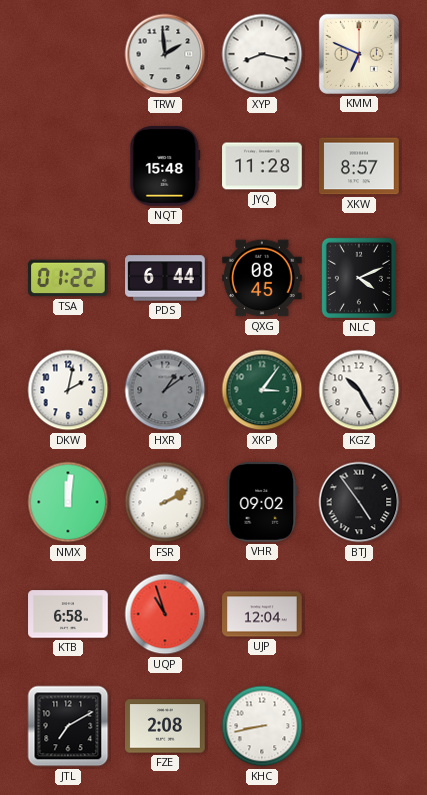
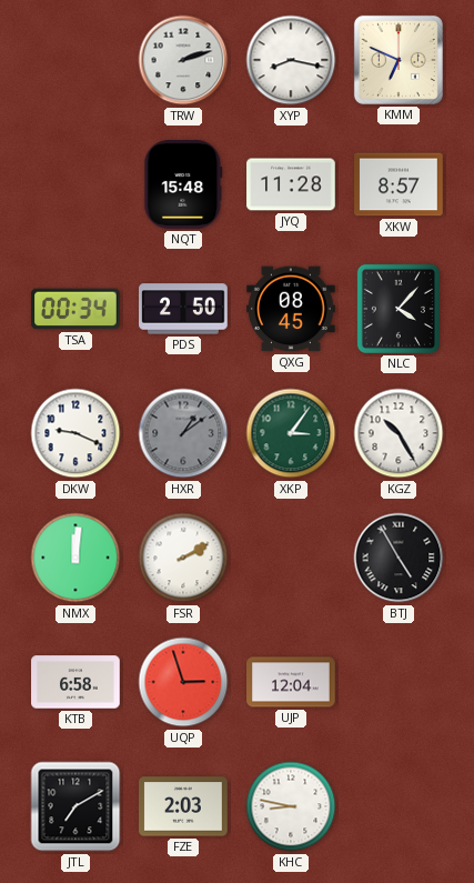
TRW: 1:59 -> 2:12
TSA: 01:22 -> 00:34
PDS: 6:44 -> 2:50
NLC: 4:11 -> 4:07
DKW: 2:02 -> 9:19
VHR: 09:02 -> none
BTJ: 4:54 -> 4:55
UQP: 10:57 -> 2:57
FZE: 2:08 -> 2:03
KHC: 8:43 -> 8:47
